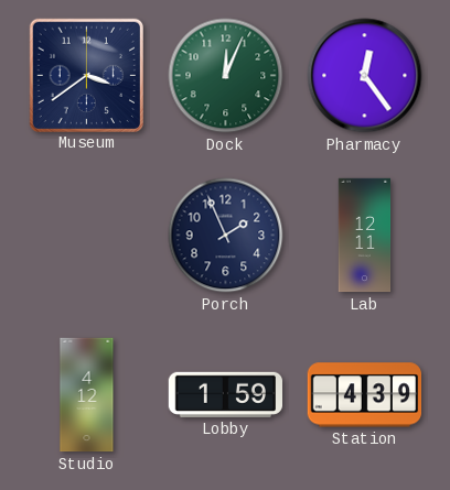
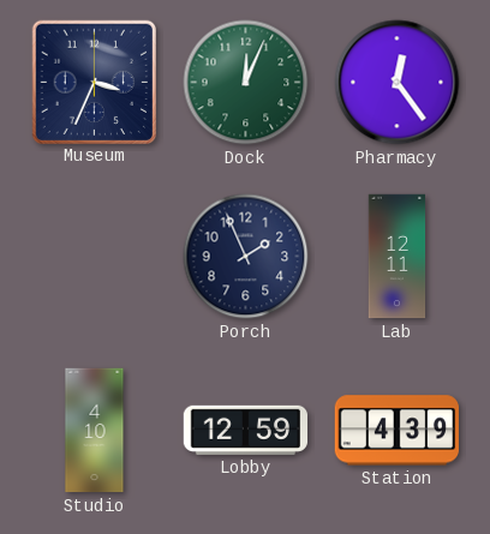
Museum: 3:39 -> 3:34
Studio: 4:12 -> 4:10
Lobby: 1:59 -> 12:59
